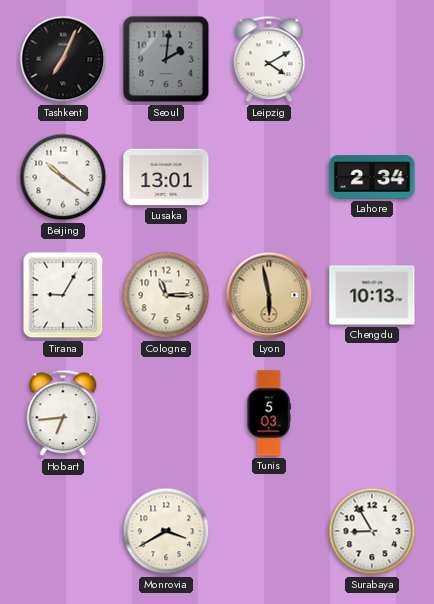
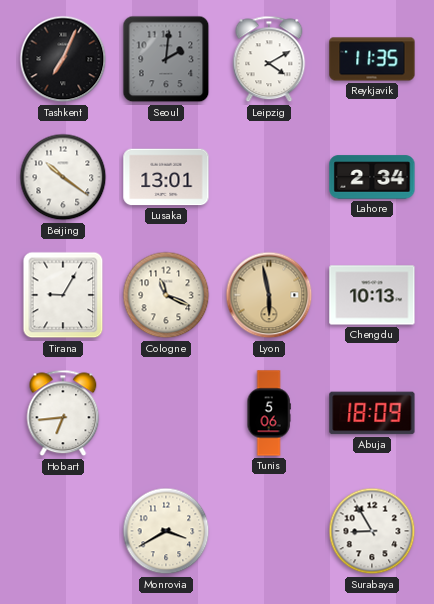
Reykjavik: none -> 11:35
Cologne: 11:15 -> 11:19
Tunis: 5:03 -> 5:06
Abuja: none -> 18:09
